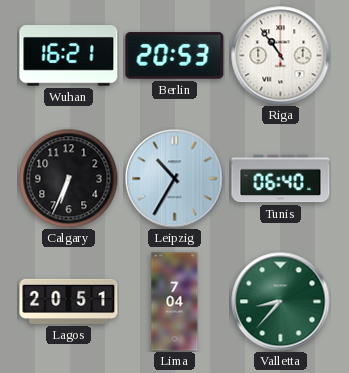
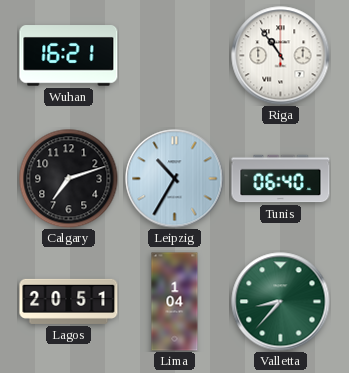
Berlin: 20:53 -> none
Calgary: 6:34 -> 7:12
Lima: 7:04 -> 1:04
